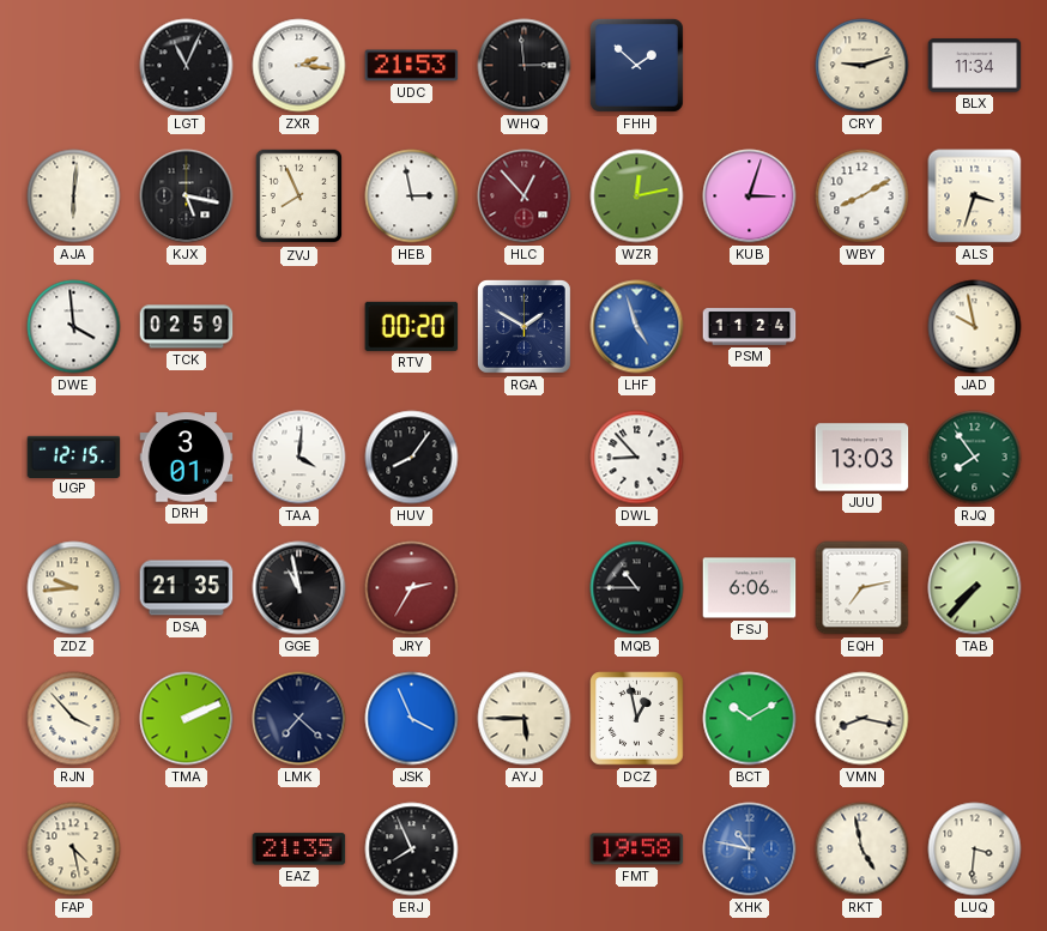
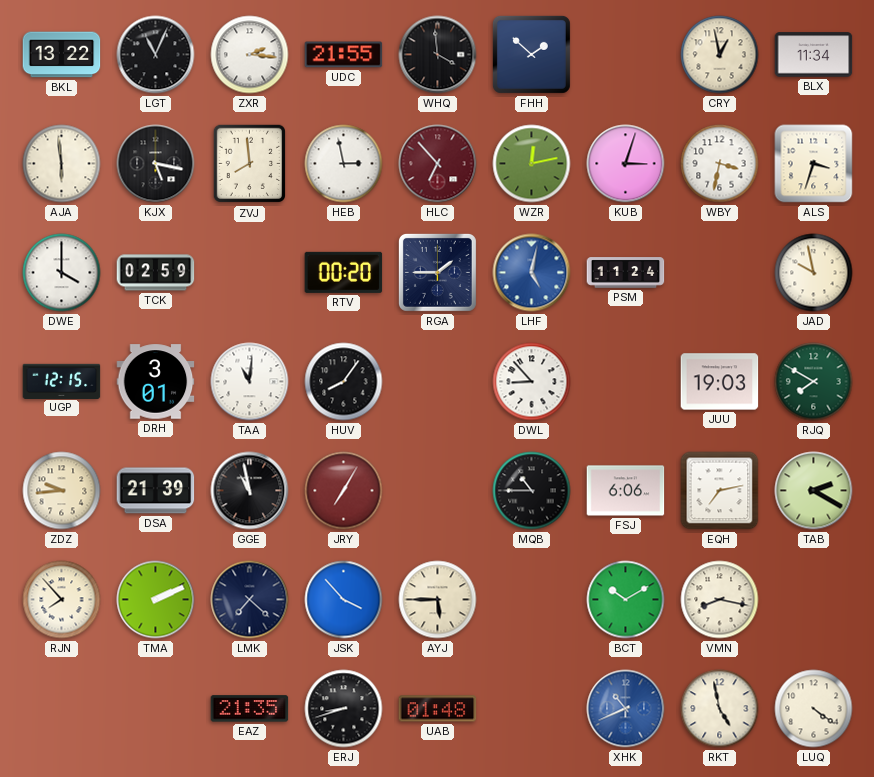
BKL: none -> 13:22
UDC: 21:53 -> 21:55
WHQ: 2:59 -> 3:59
CRY: 9:12 -> 12:58
AJA: 6:01 -> 5:59
ZVJ: 7:56 -> 7:59
HLC: 12:53 -> 6:53
WBY: 8:10 -> 3:32
DWE: 3:59 -> 4:00
RGA: 1:50 -> 1:45
LHF: 4:57 -> 5:02
TAA: 4:01 -> 11:01
JUU: 13:03 -> 19:03
RJQ: 7:54 -> 7:50
DSA: 21:35 -> 21:39
JRY: 2:35 -> 7:05
TAB: 7:37 -> 2:20
RJN: 3:53 -> 7:53
JSK: 3:56 -> 3:53
DCZ: 12:58 -> none
FAP: 4:28 -> none
ERJ: 7:56 -> 8:42
UAB: none -> 01:48
FMT: 19:58 -> none
XHK: 10:47 -> 10:41
LUQ: 3:31 -> 4:21
